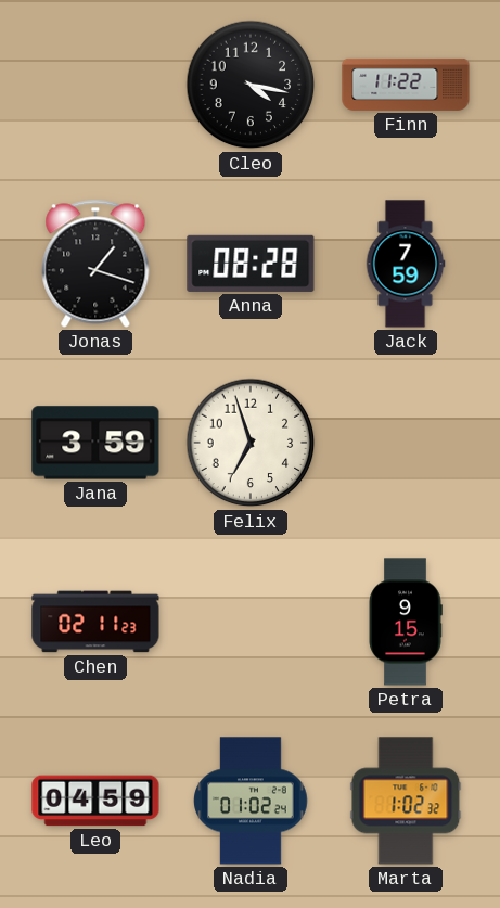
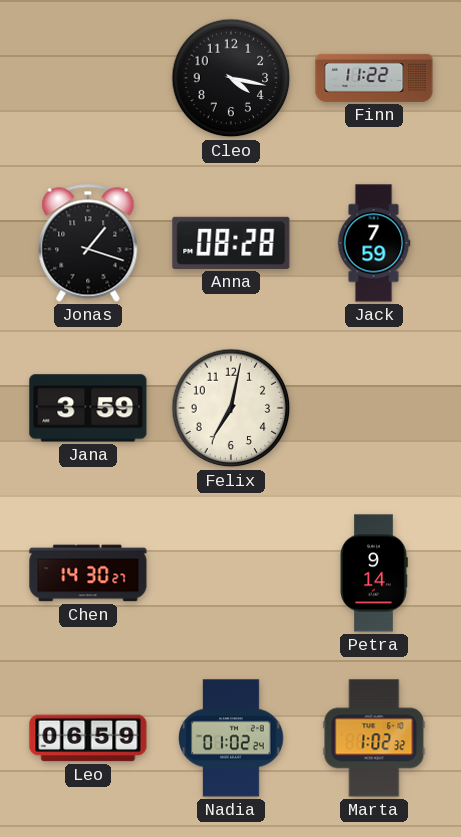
Felix: 6:57 -> 7:02
Chen: 02:11 -> 14:30
Petra: 9:15 -> 9:14
Leo: 04:59 -> 06:59
